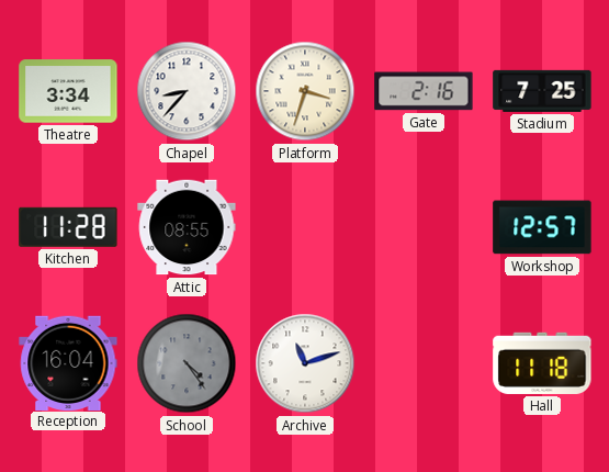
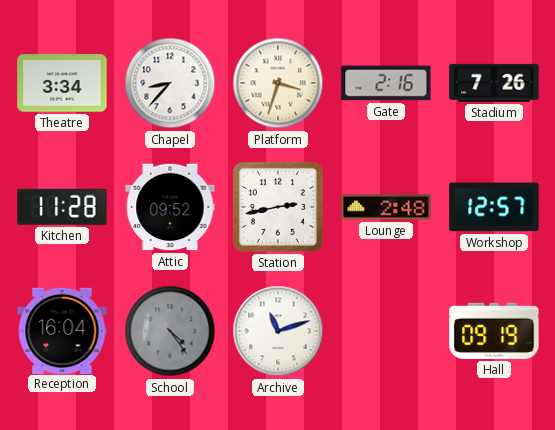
Stadium: 7:25 -> 7:26
Attic: 08:55 -> 09:52
Station: none -> 2:43
Lounge: none -> 2:48
Hall: 11:18 -> 09:19
